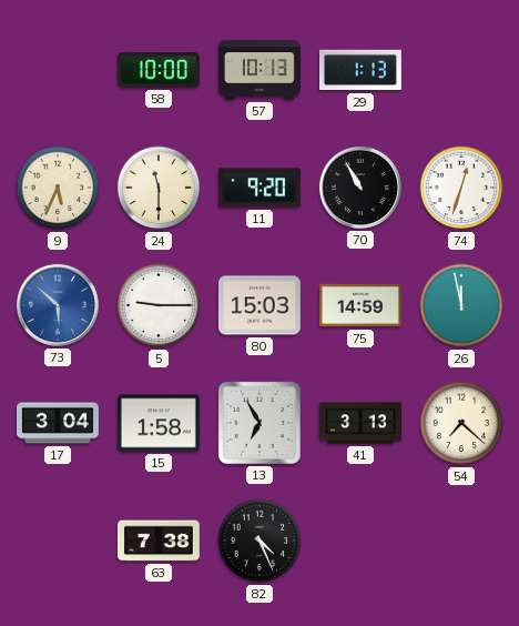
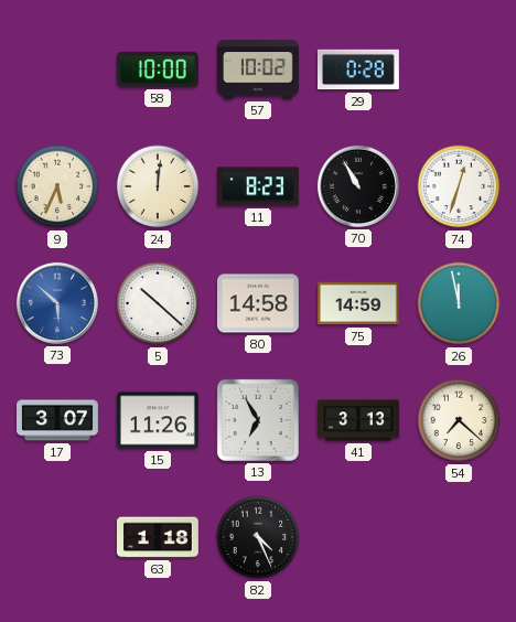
57: 10:13 -> 10:02
29: 1:13 -> 0:28
24: 11:30 -> 12:01
11: 9:20 -> 8:23
5: 9:15 -> 10:22
80: 15:03 -> 14:58
17: 3:04 -> 3:07
15: 1:58 -> 11:26
63: 7:38 -> 1:18
